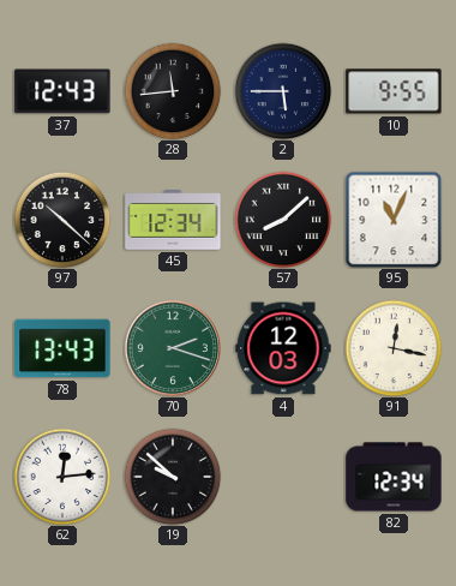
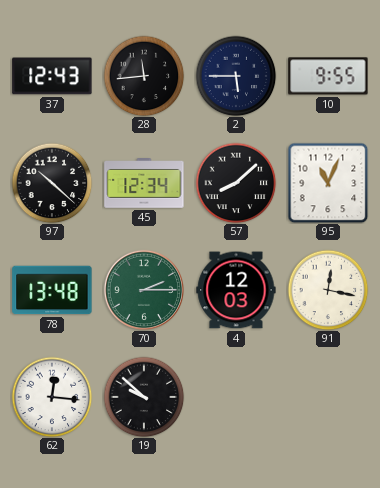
78: 13:43 -> 13:48
70: 2:18 -> 2:15
62: 12:14 -> 12:16
82: 12:34 -> none
